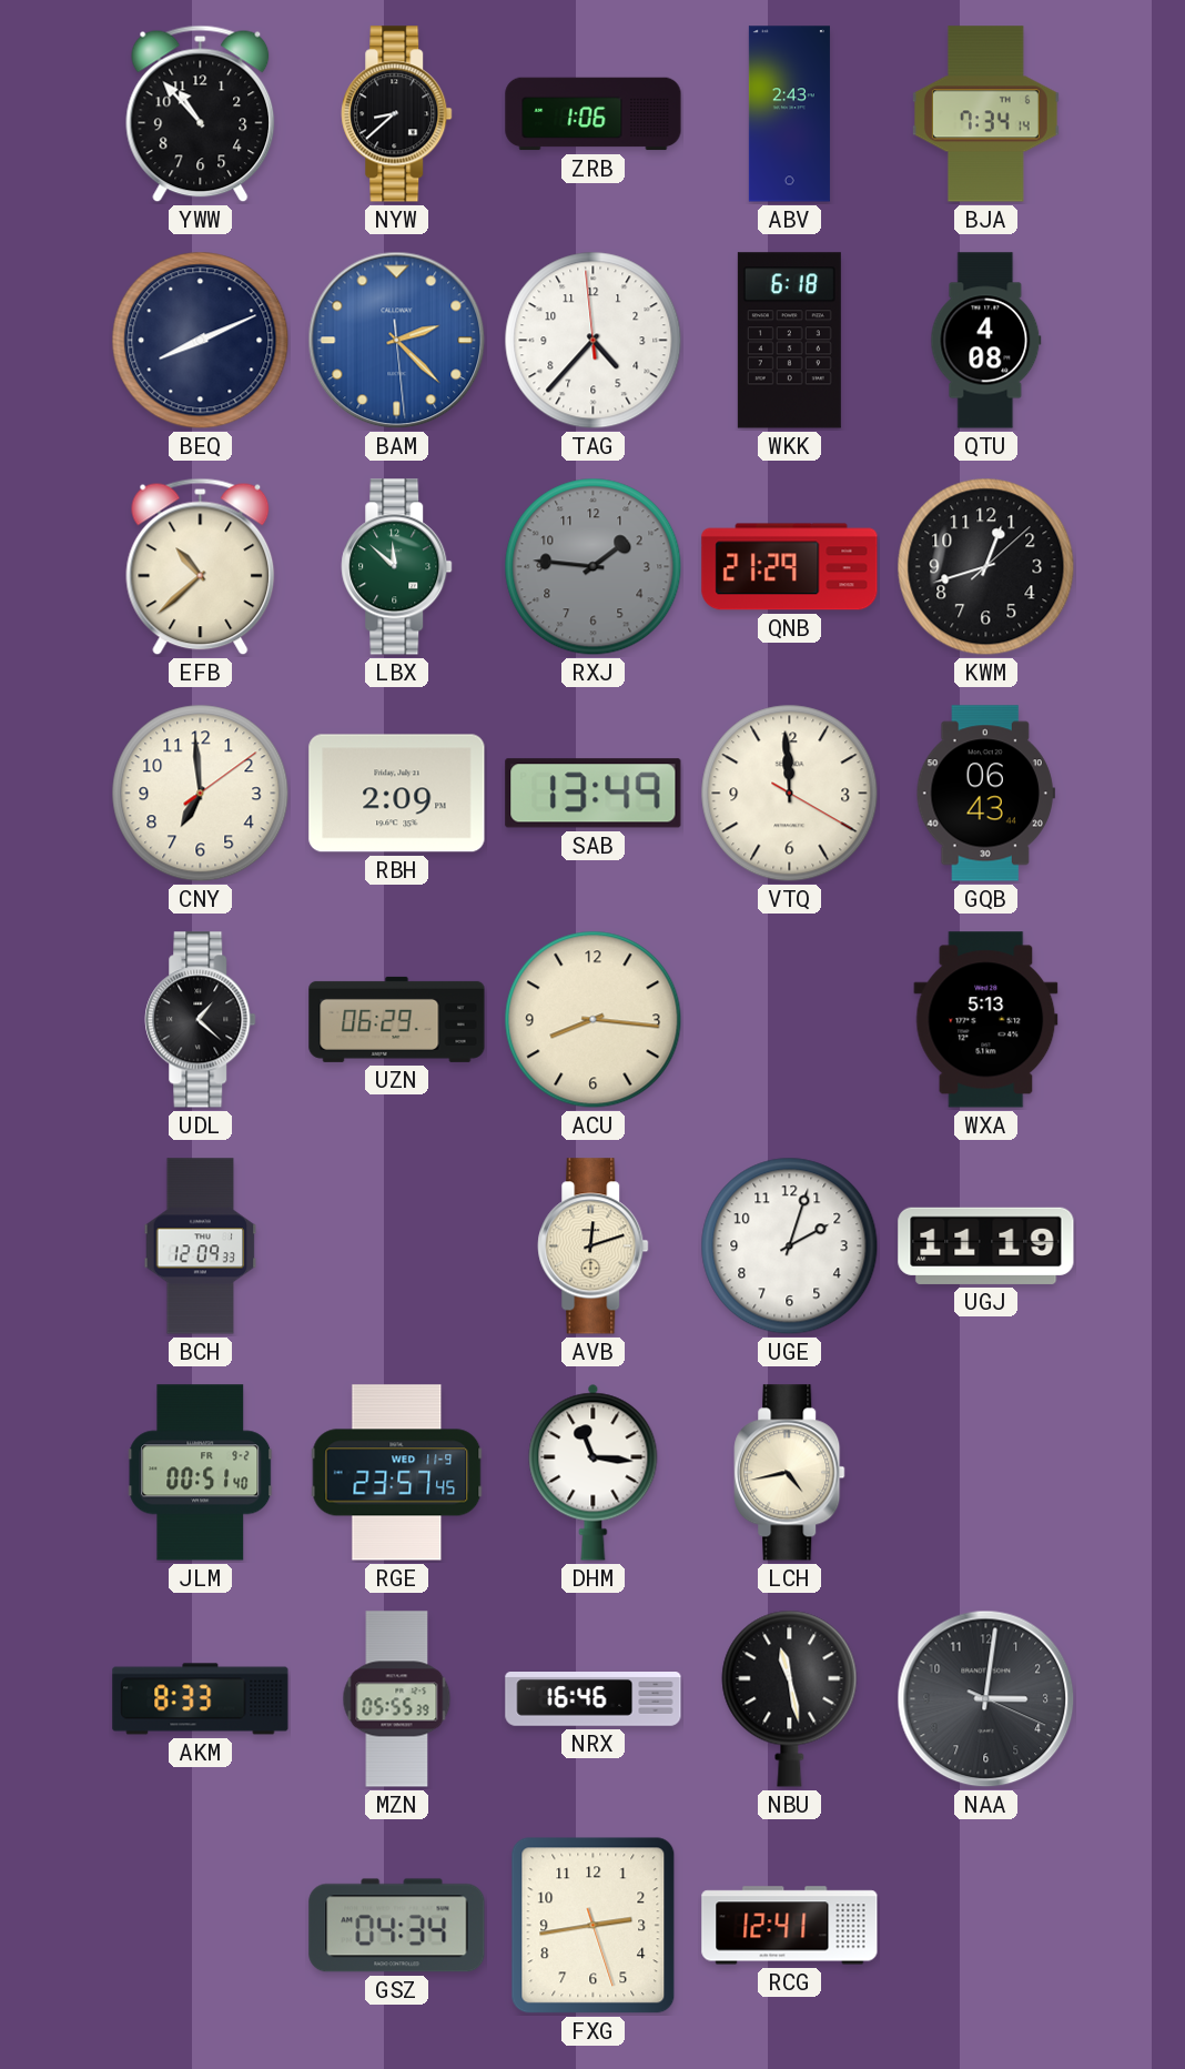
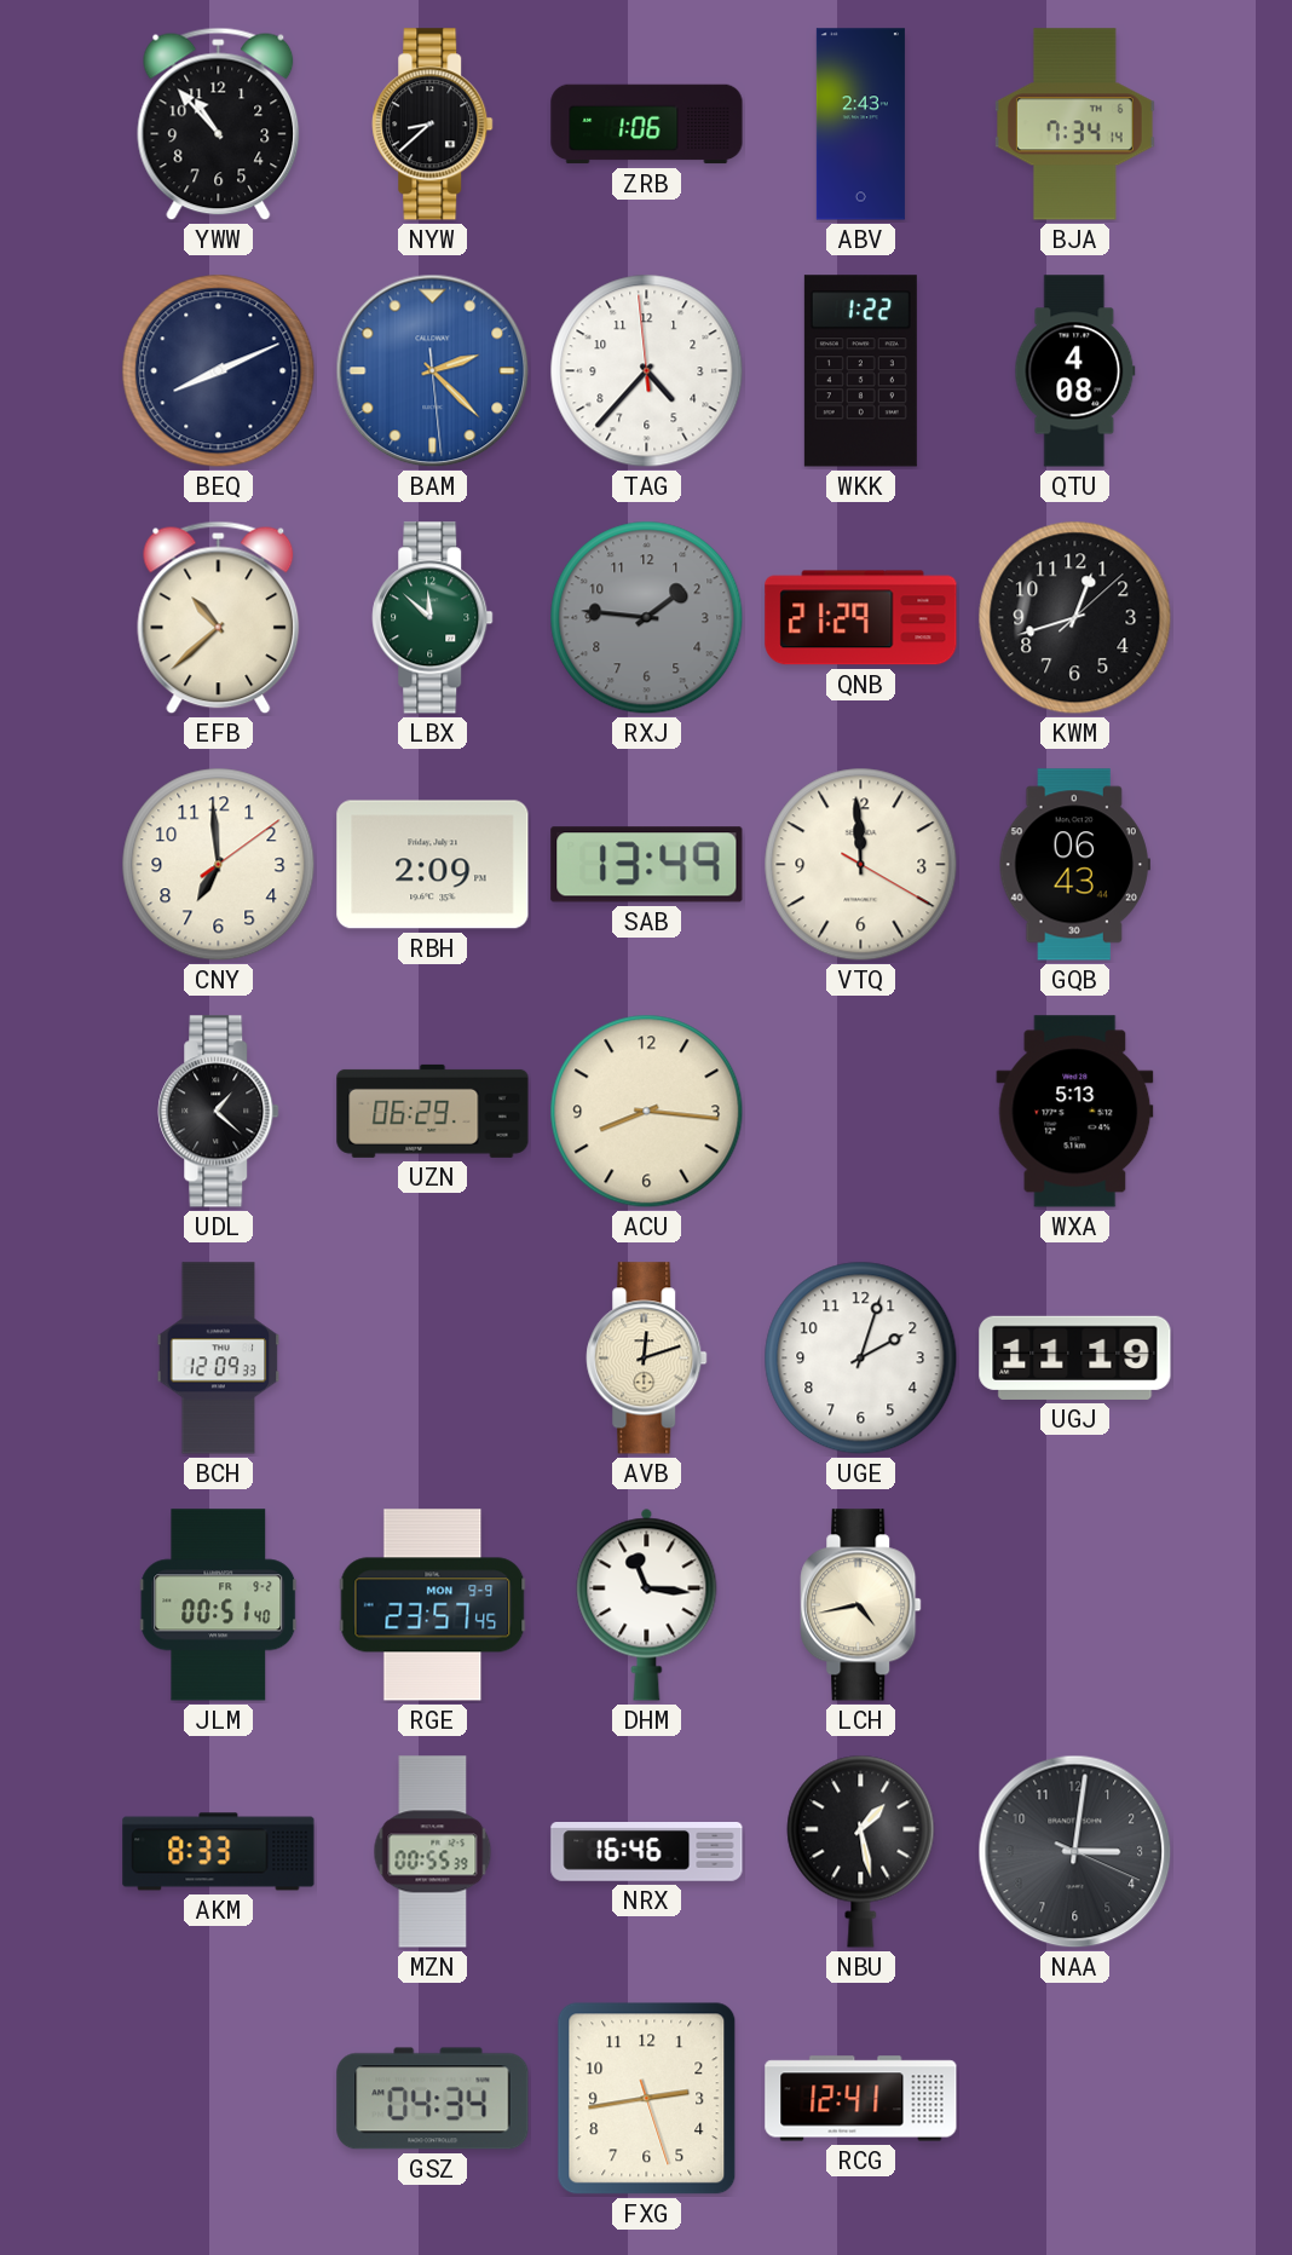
WKK: 6:18 -> 1:22
RGE date: WED 11-9 -> MON 9-9
MZN: 05:55 -> 00:55
NBU: 11:28 -> 1:28
